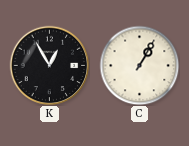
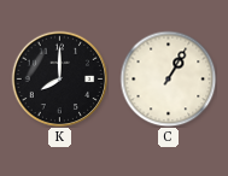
K: 12:55 -> 8:00
